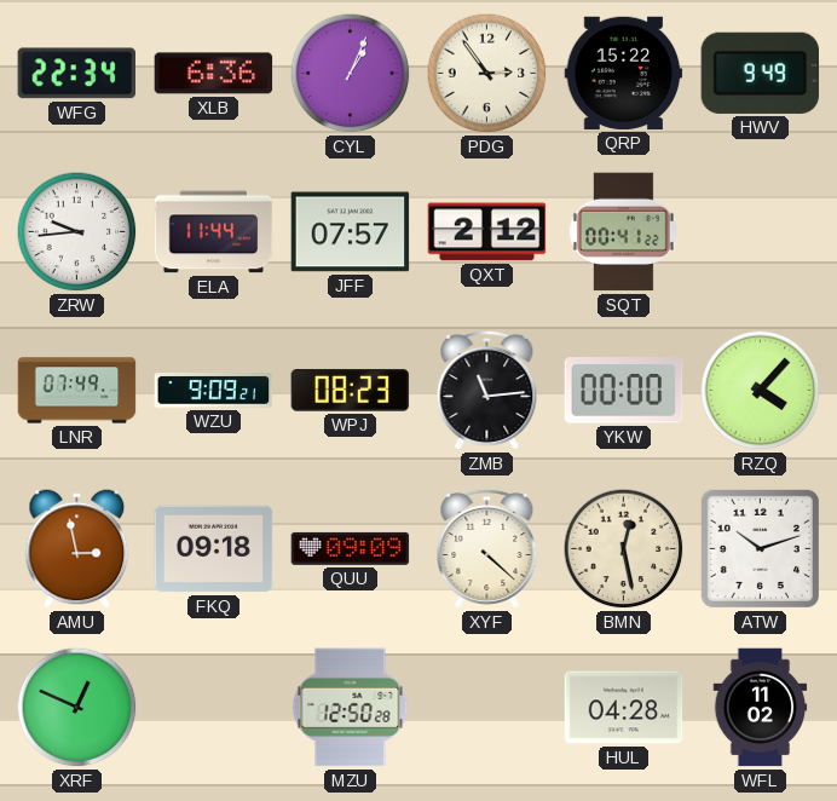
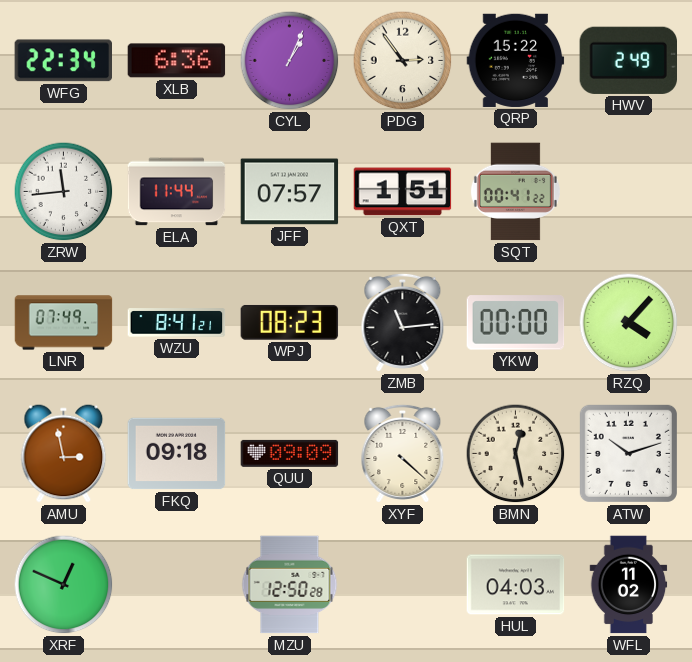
HWV: 9:49 -> 2:49
ZRW: 9:44 -> 11:44
QXT: 2:12 -> 1:51
WZU: 9:09 -> 8:41
HUL: 04:28 -> 04:03
